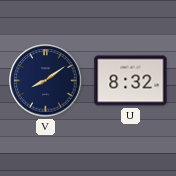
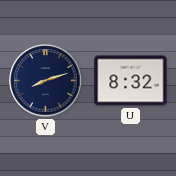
V: 8:09 -> 8:12
